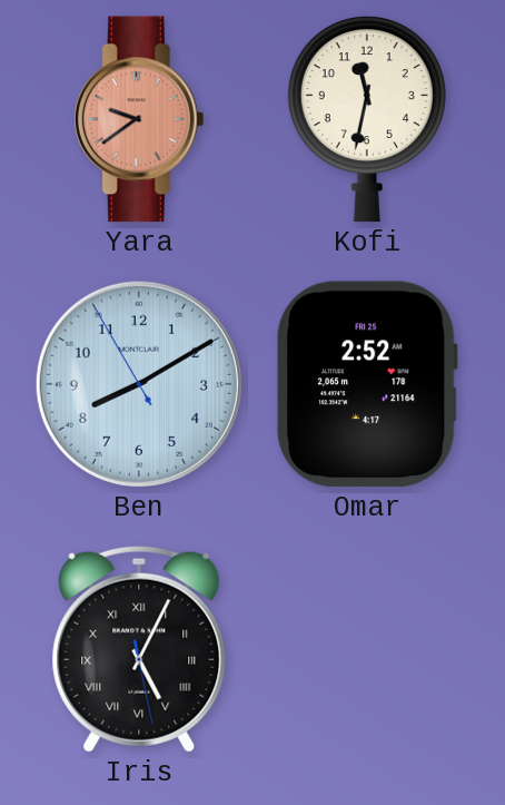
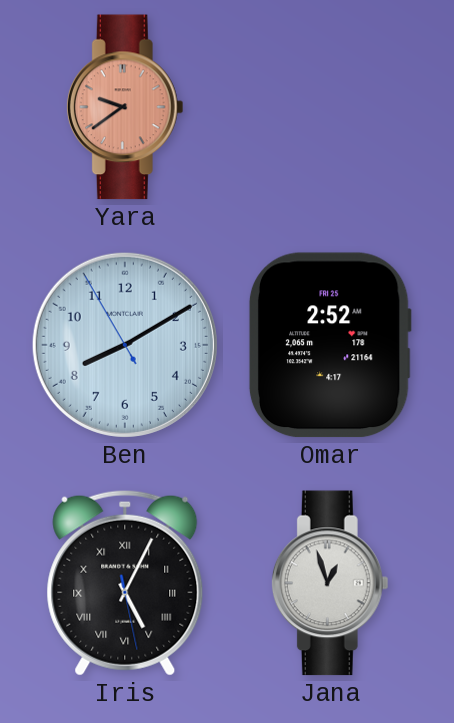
Kofi: 11:32 -> none
Jana: none -> 12:57
